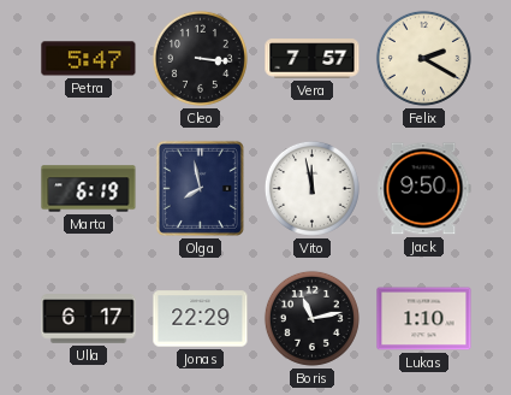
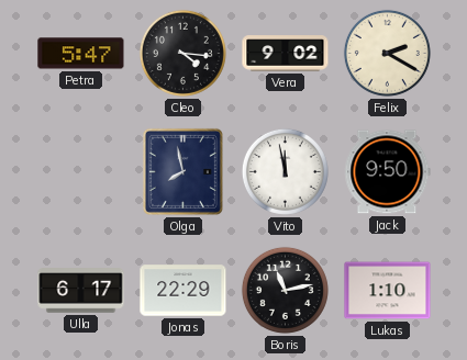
Cleo: 3:16 -> 4:16
Vera: 7:57 -> 9:02
Marta: 6:19 -> none
